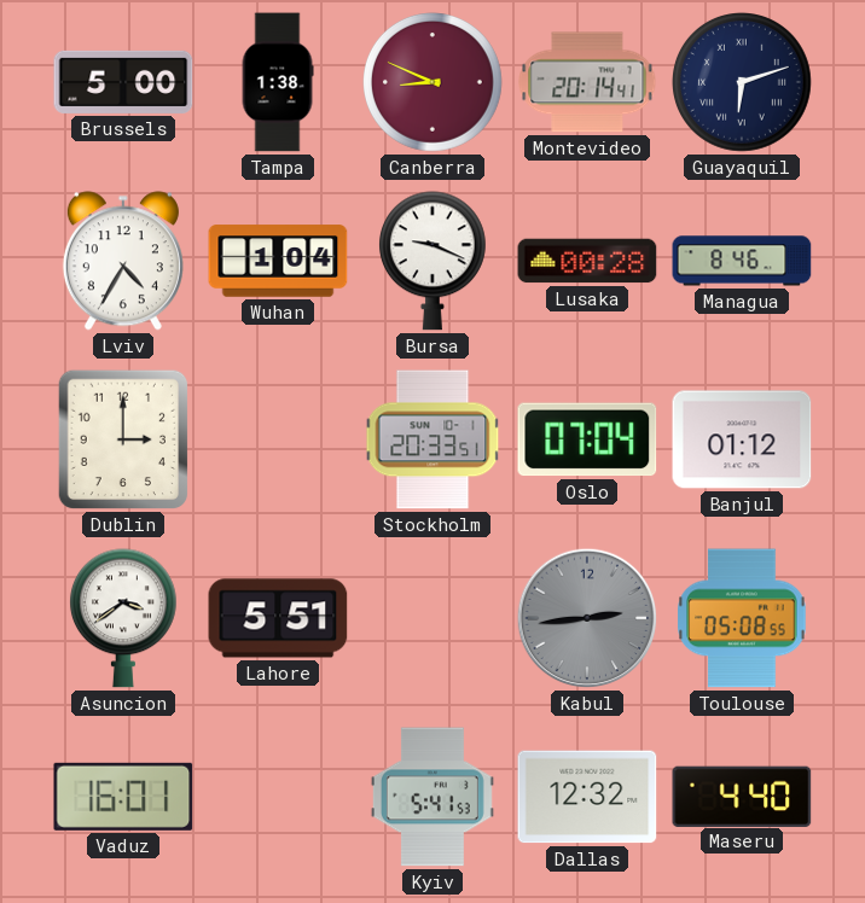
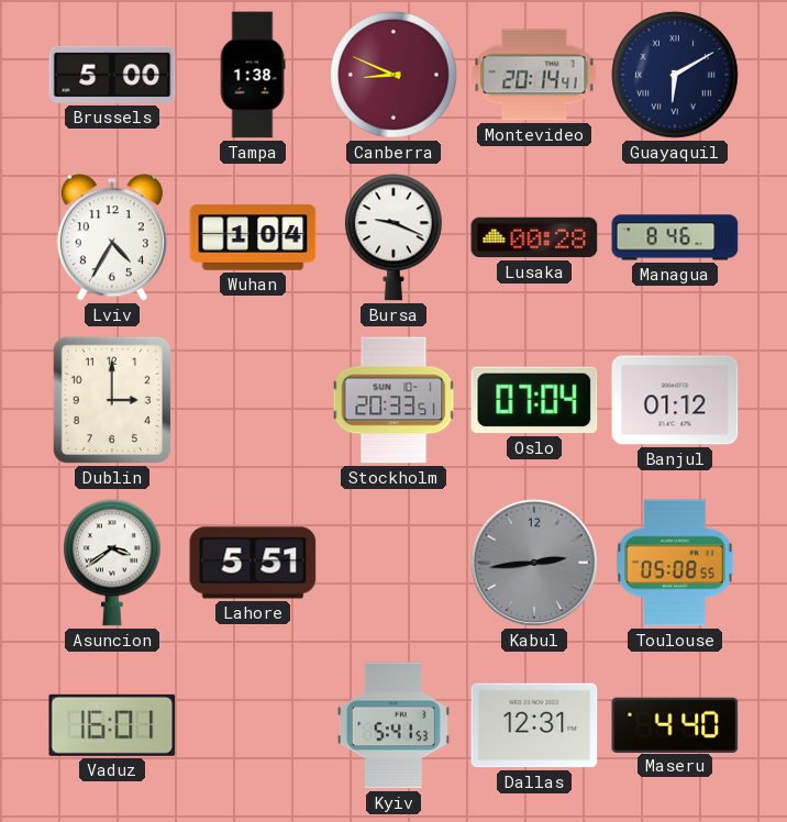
Guayaquil: 6:12 -> 6:10
Dallas: 12:32 -> 12:31
